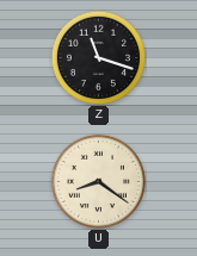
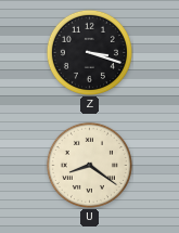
Z: 11:18 -> 3:18
